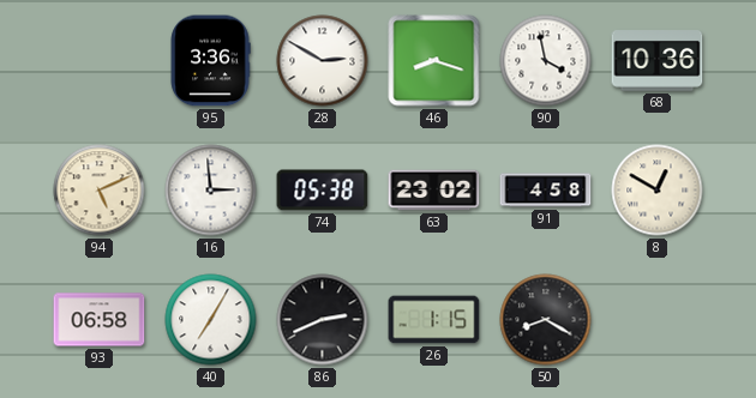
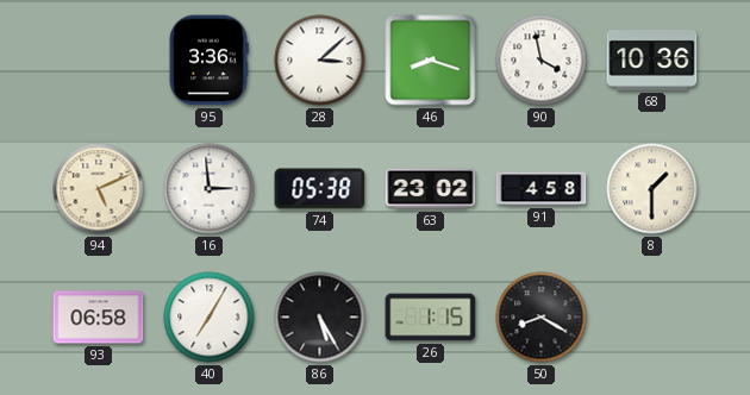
28: 2:50 -> 3:08
8: 12:50 -> 1:30
86: 2:41 -> 5:25
